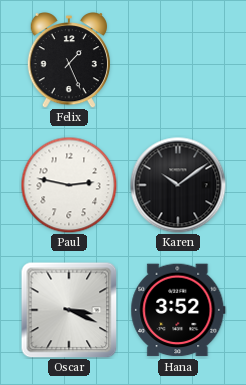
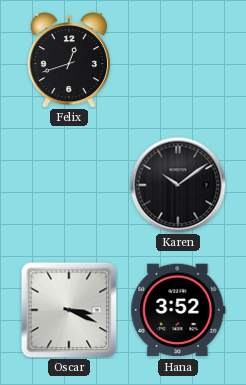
Felix: 1:26 -> 12:42
Paul: 2:47 -> none
